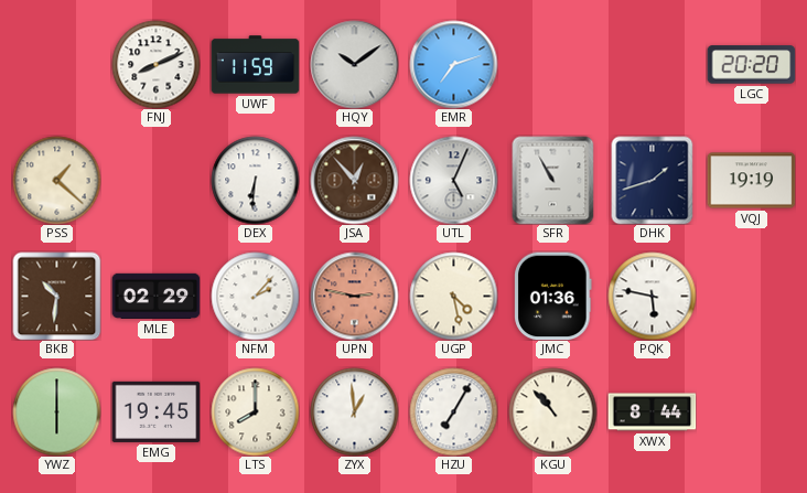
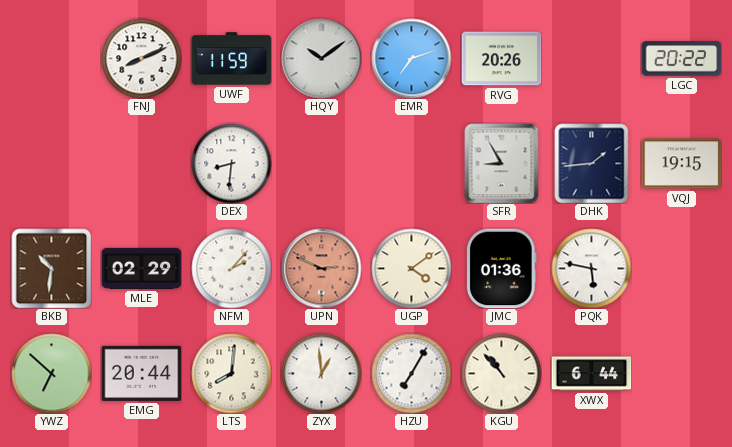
RVG: none -> 20:26
LGC: 20:20 -> 20:22
PSS: 1:22 -> none
DEX: 6:31 -> 8:31
JSA: 12:53 -> none
UTL: 5:04 -> none
SFR: 10:55 -> 8:55
DHK: 1:42 -> 1:44
VQJ: 19:19 -> 19:15
UPN: 2:47 -> 2:49
UGP: 4:28 -> 4:09
YWZ: 6:00 -> 6:52
EMG: 19:45 -> 20:44
LTS: 8:00 -> 8:01
XWX: 8:44 -> 6:44
